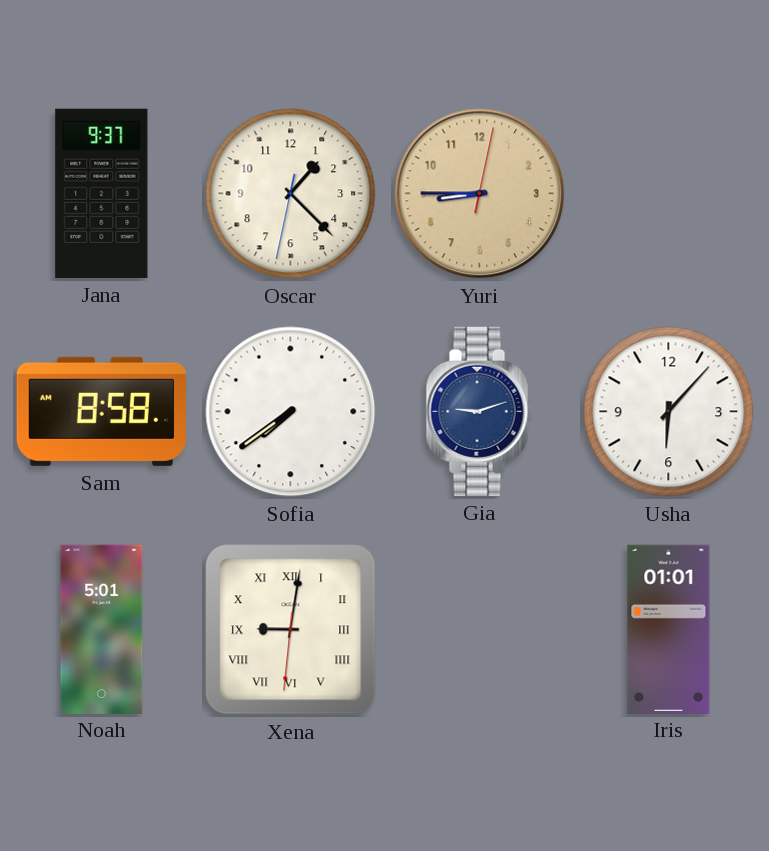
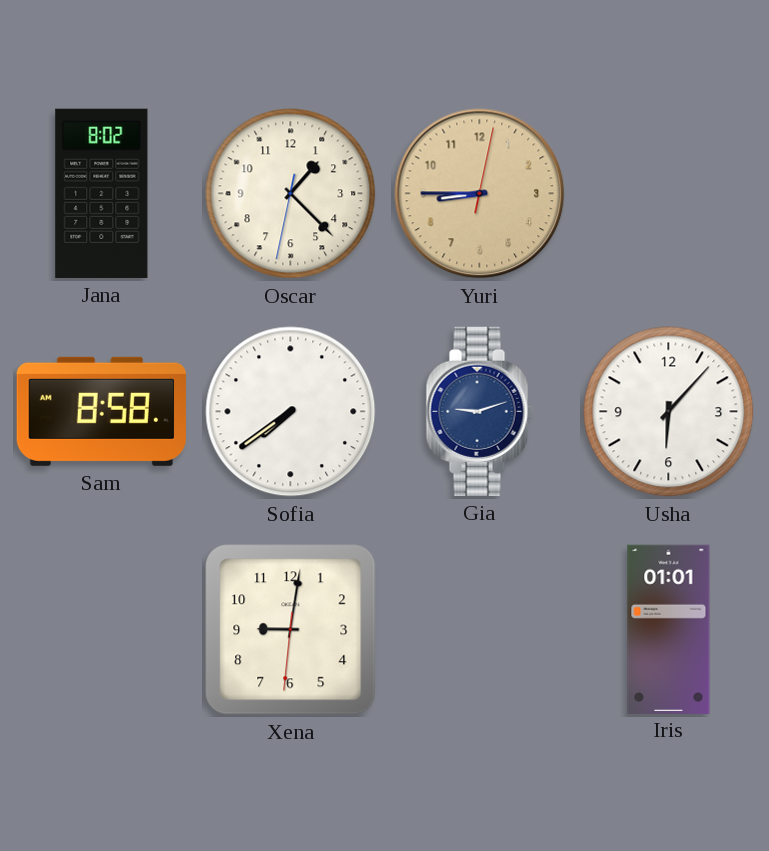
Jana: 9:37 -> 8:02
Noah: 5:01 -> none
Xena numerals: Roman -> Arabic
